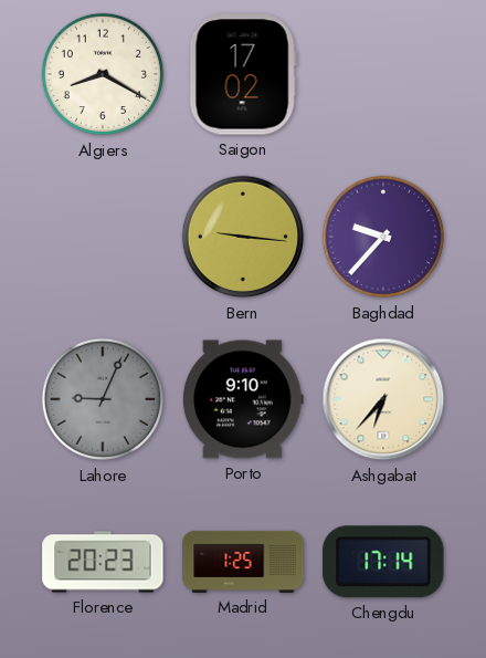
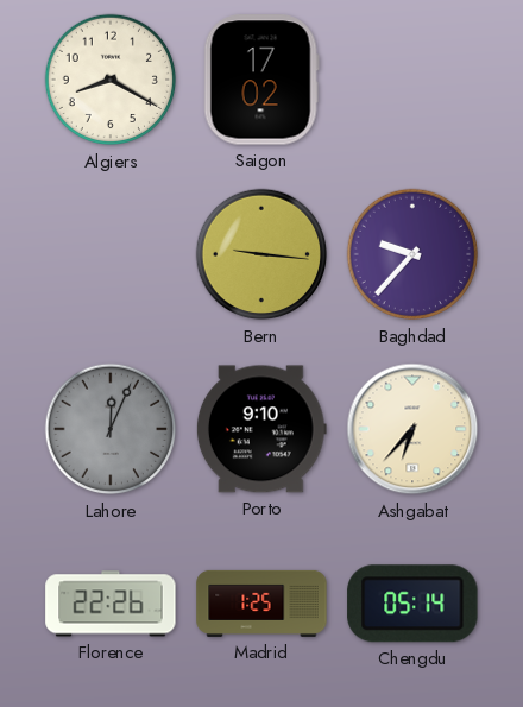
Lahore: 9:04 -> 12:04
Florence: 20:23 -> 22:26
Chengdu: 17:14 -> 05:14
